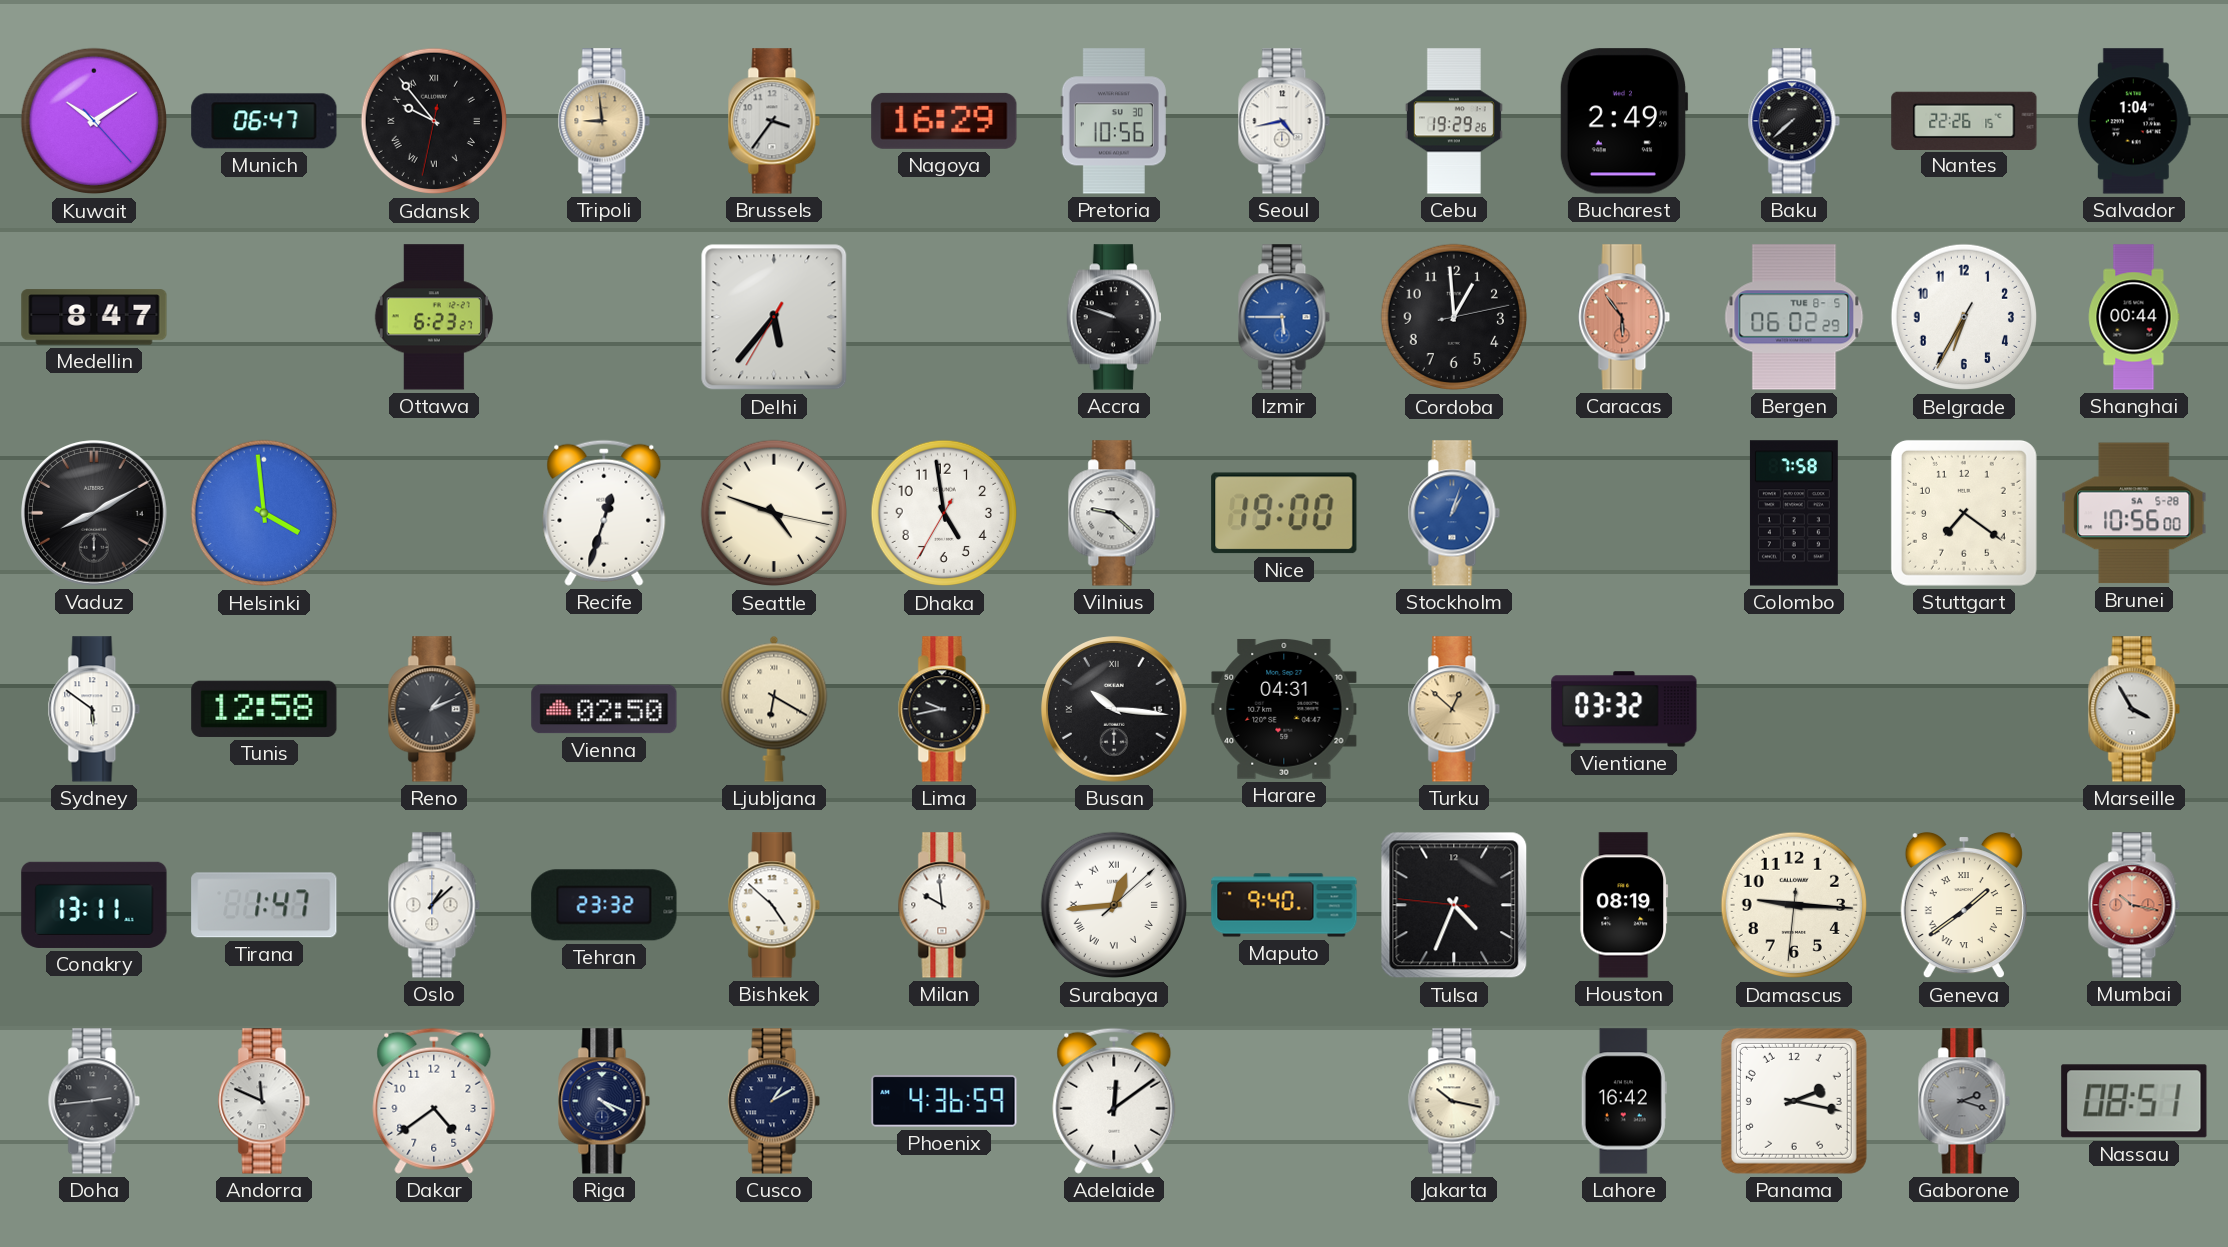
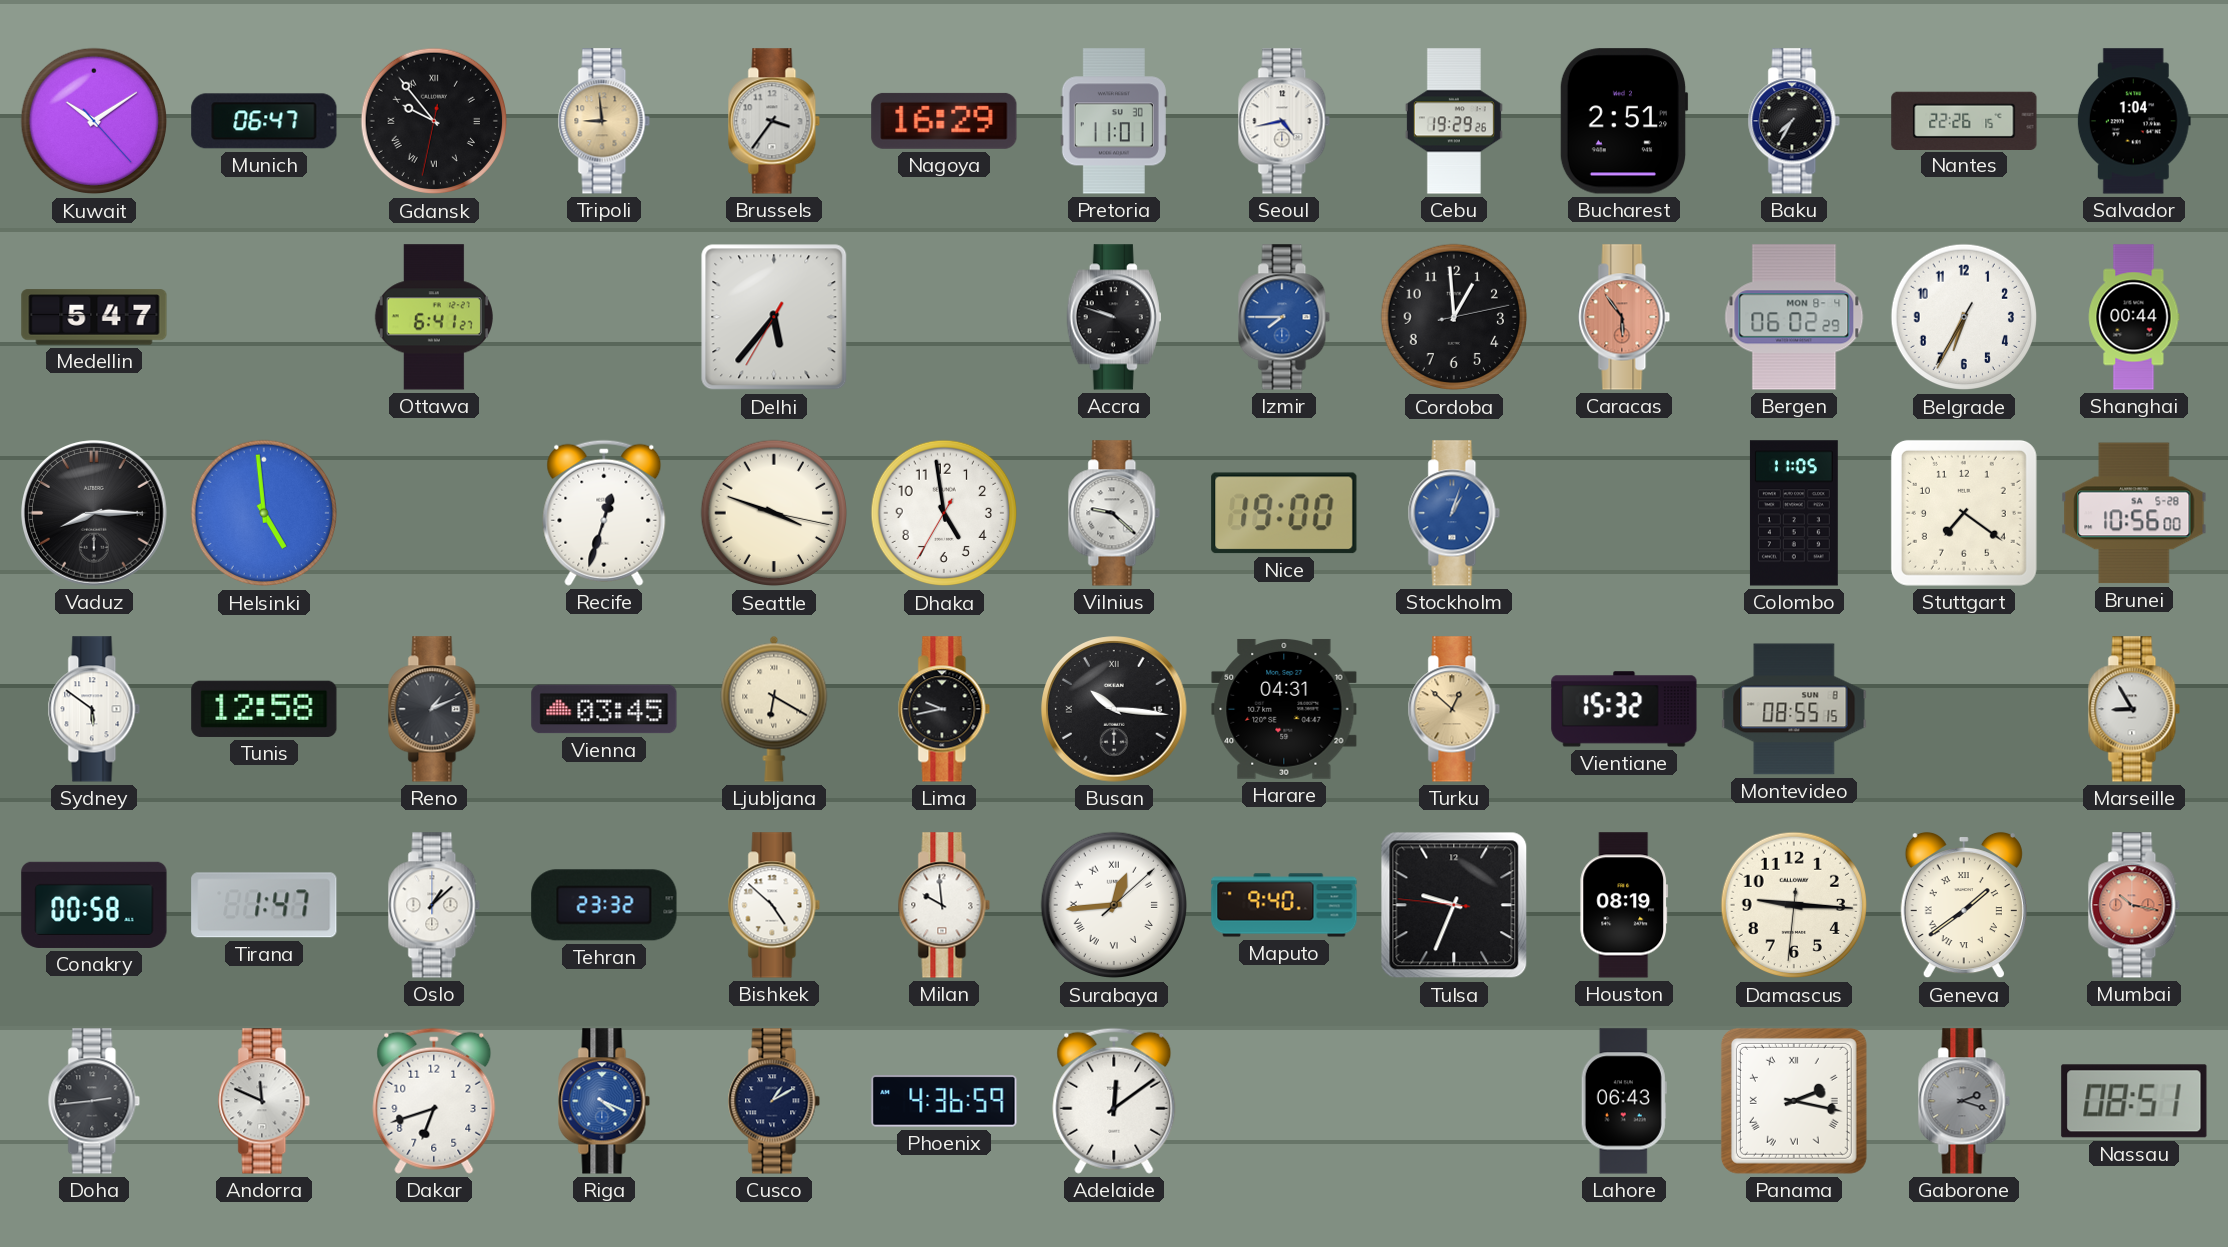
Pretoria: 10:56 -> 11:01
Bucharest: 2:49 -> 2:51
Baku: 7:38 -> 7:35
Medellin: 8:47 -> 5:47
Ottawa: 6:23 -> 6:41
Izmir: 5:45 -> 7:45
Bergen date: TUE 8-5 -> MON 8-4
Vaduz: 8:10 -> 8:15
Helsinki: 3:59 -> 4:59
Seattle: 4:48 -> 3:48
Colombo: 7:58 -> 11:05
Vienna: 02:50 -> 03:45
Vientiane: 03:32 -> 15:32
Montevideo: none -> 08:55
Marseille: 3:55 -> 8:55
Conakry: 13:11 -> 00:58
Tulsa: 4:33 -> 9:33
Dakar: 4:39 -> 6:42
Riga dial: navy -> blue
Jakarta: 10:17 -> none
Lahore: 16:42 -> 06:43
Panama numerals: Arabic -> Roman
